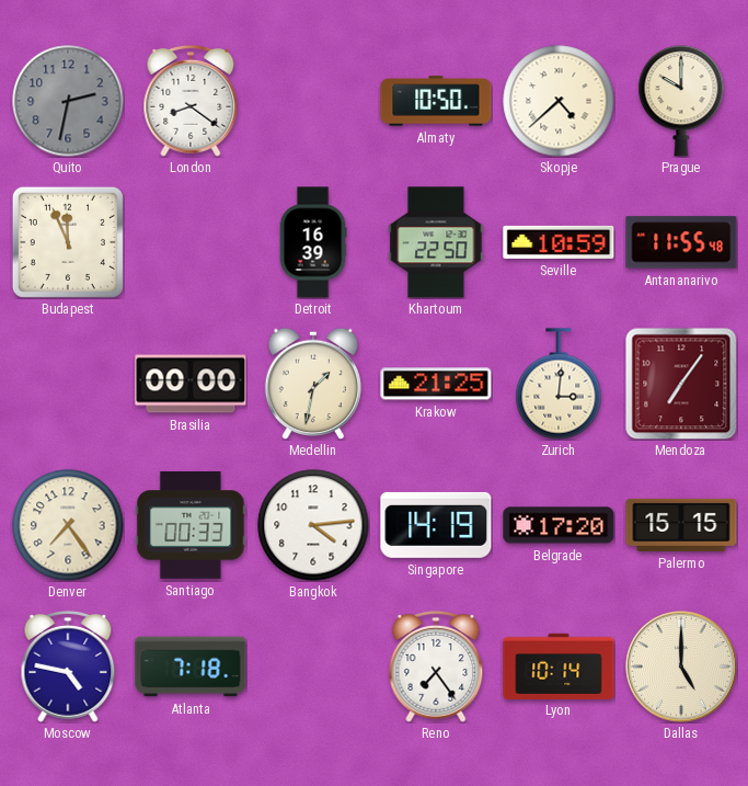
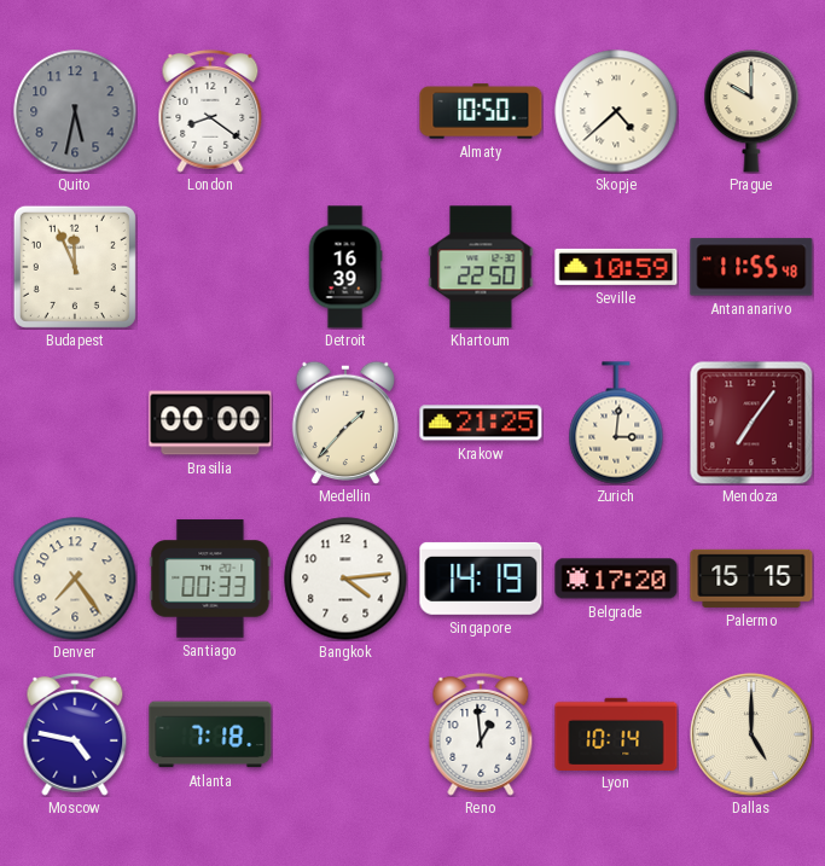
Quito: 2:32 -> 5:32
Medellin: 1:32 -> 1:37
Reno: 7:24 -> 12:59
